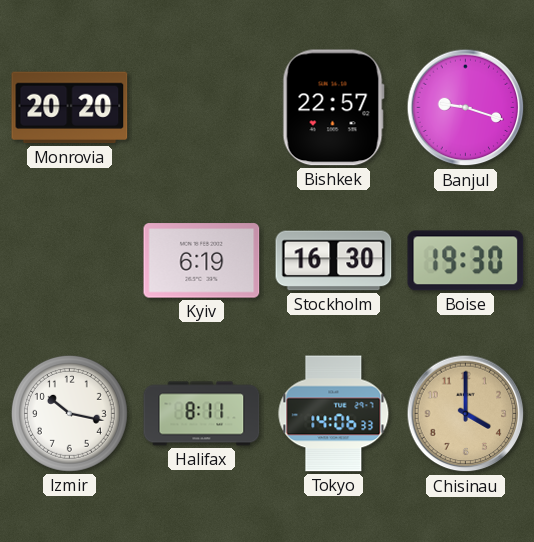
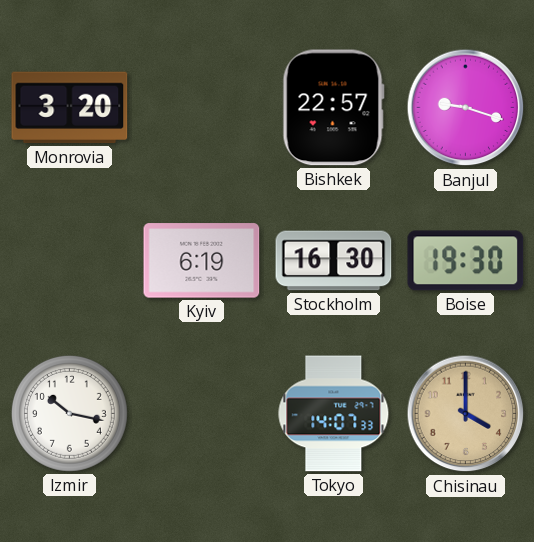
Monrovia: 20:20 -> 3:20
Halifax: 8:11 -> none
Tokyo: 14:06 -> 14:07
